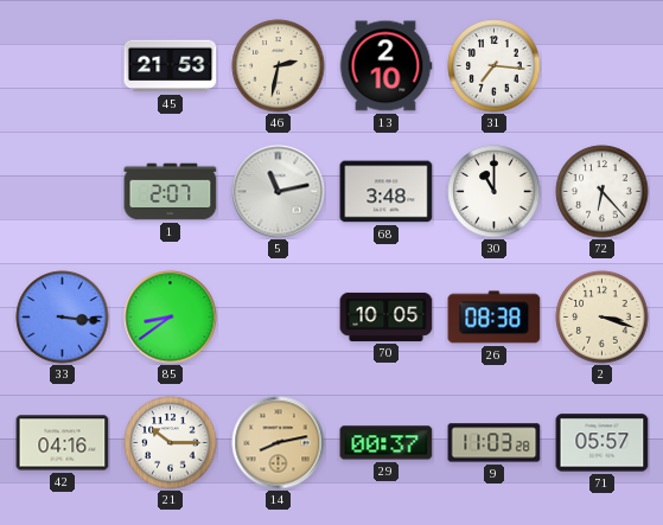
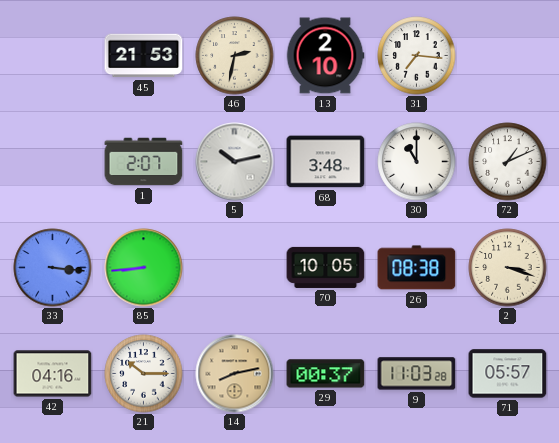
5: 11:13 -> 10:13
72: 6:23 -> 1:11
85: 8:39 -> 8:44
